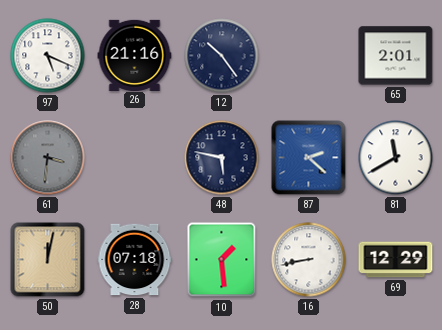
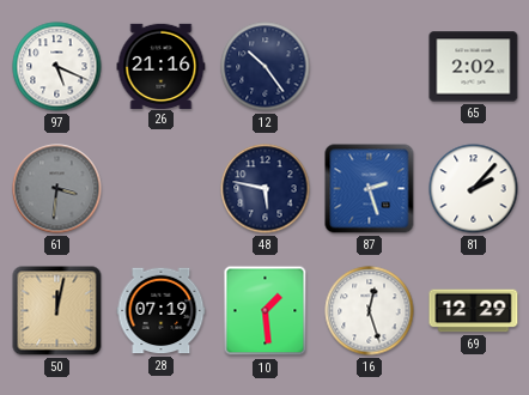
65: 2:01 -> 2:02
87: 2:22 -> 2:27
81: 11:40 -> 2:07
28: 07:18 -> 07:19
16: 8:43 -> 12:27
